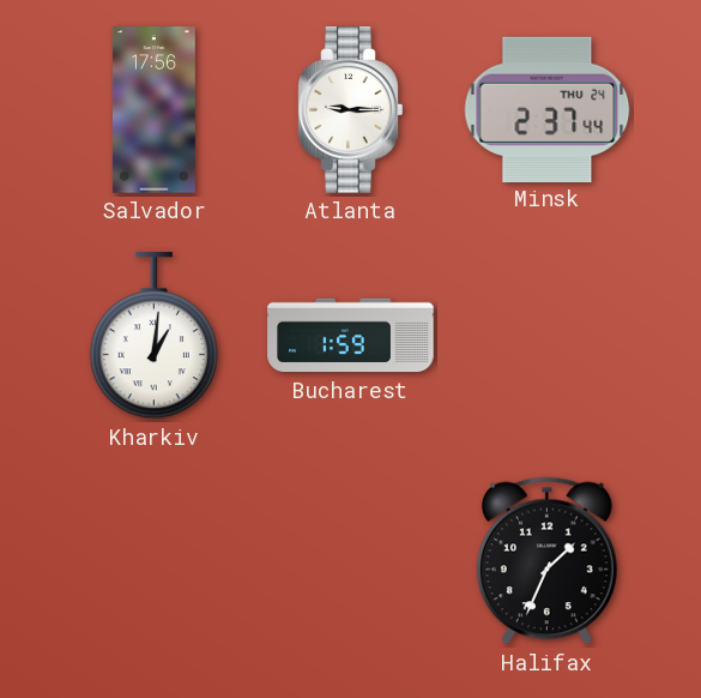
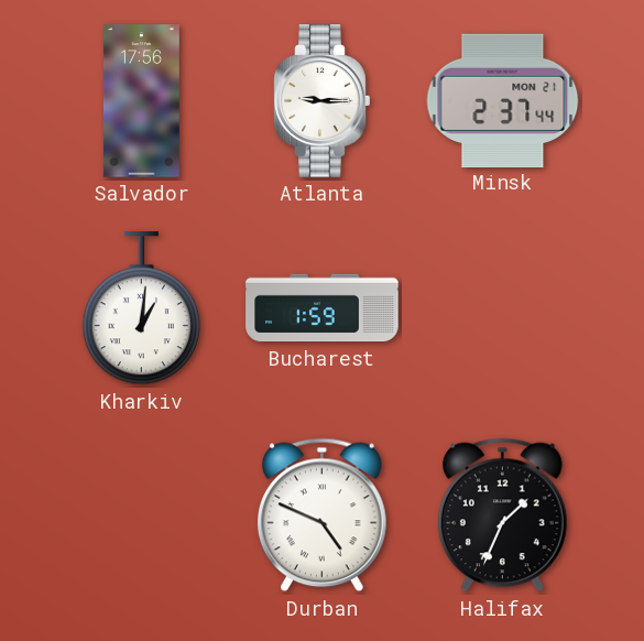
Minsk date: THU 24 -> MON 21
Durban: none -> 4:49
